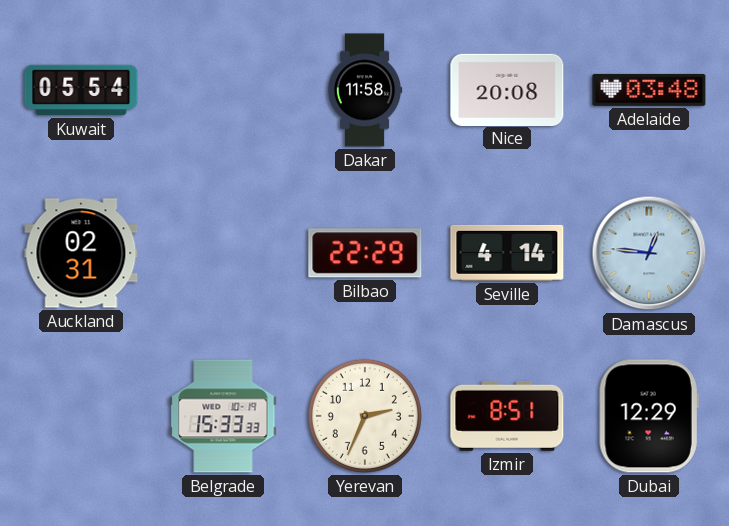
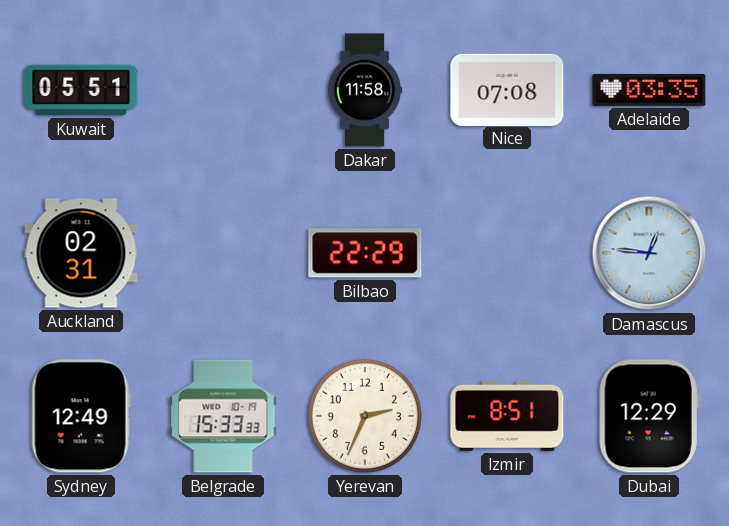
Kuwait: 05:54 -> 05:51
Nice: 20:08 -> 07:08
Adelaide: 03:48 -> 03:35
Seville: 4:14 -> none
Sydney: none -> 12:49
